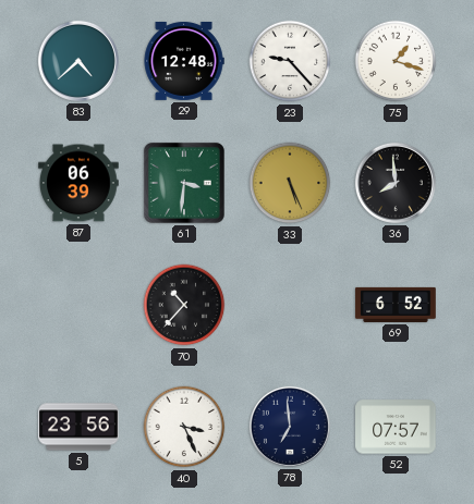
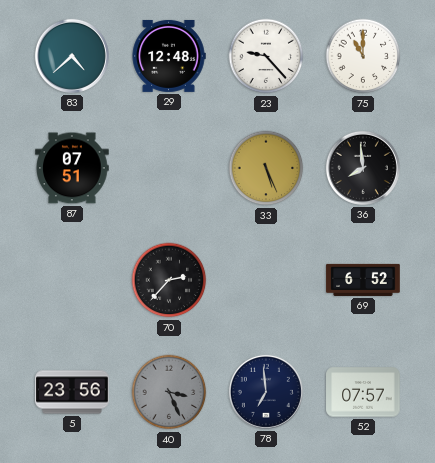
75: 1:18 -> 11:00
87: 06:39 -> 07:51
61: 3:31 -> none
70: 10:37 -> 2:37
40 dial: white -> grey
